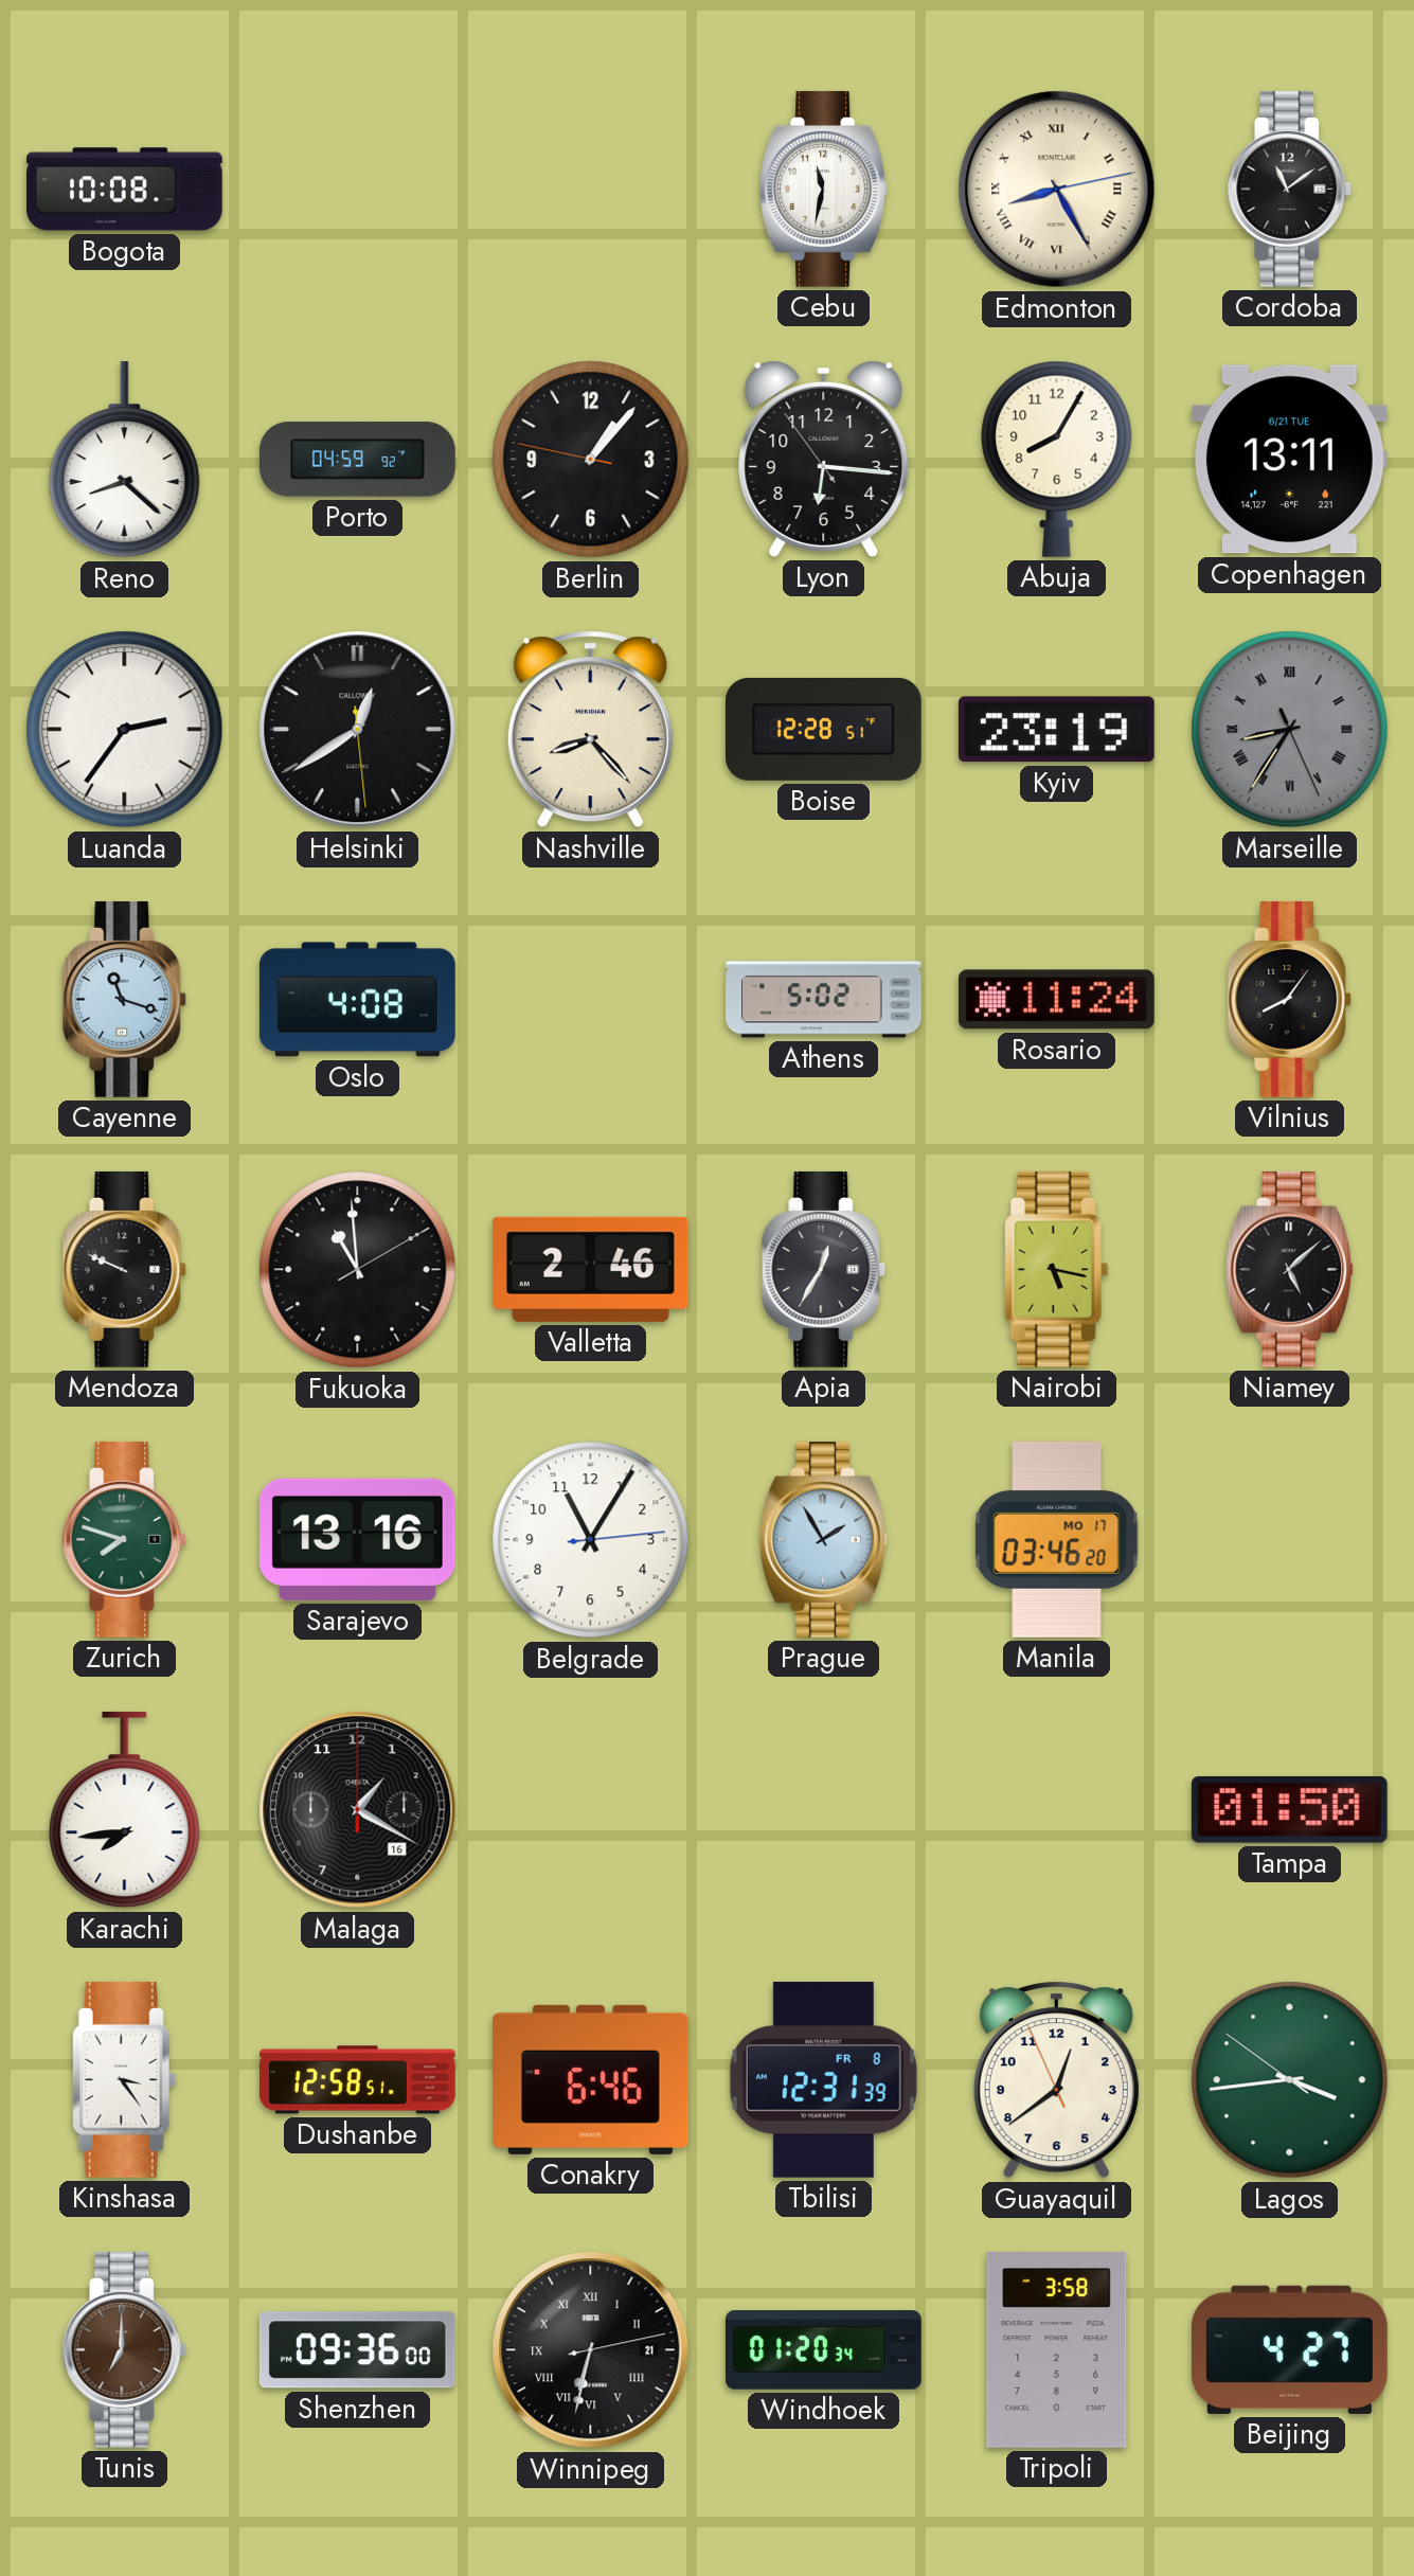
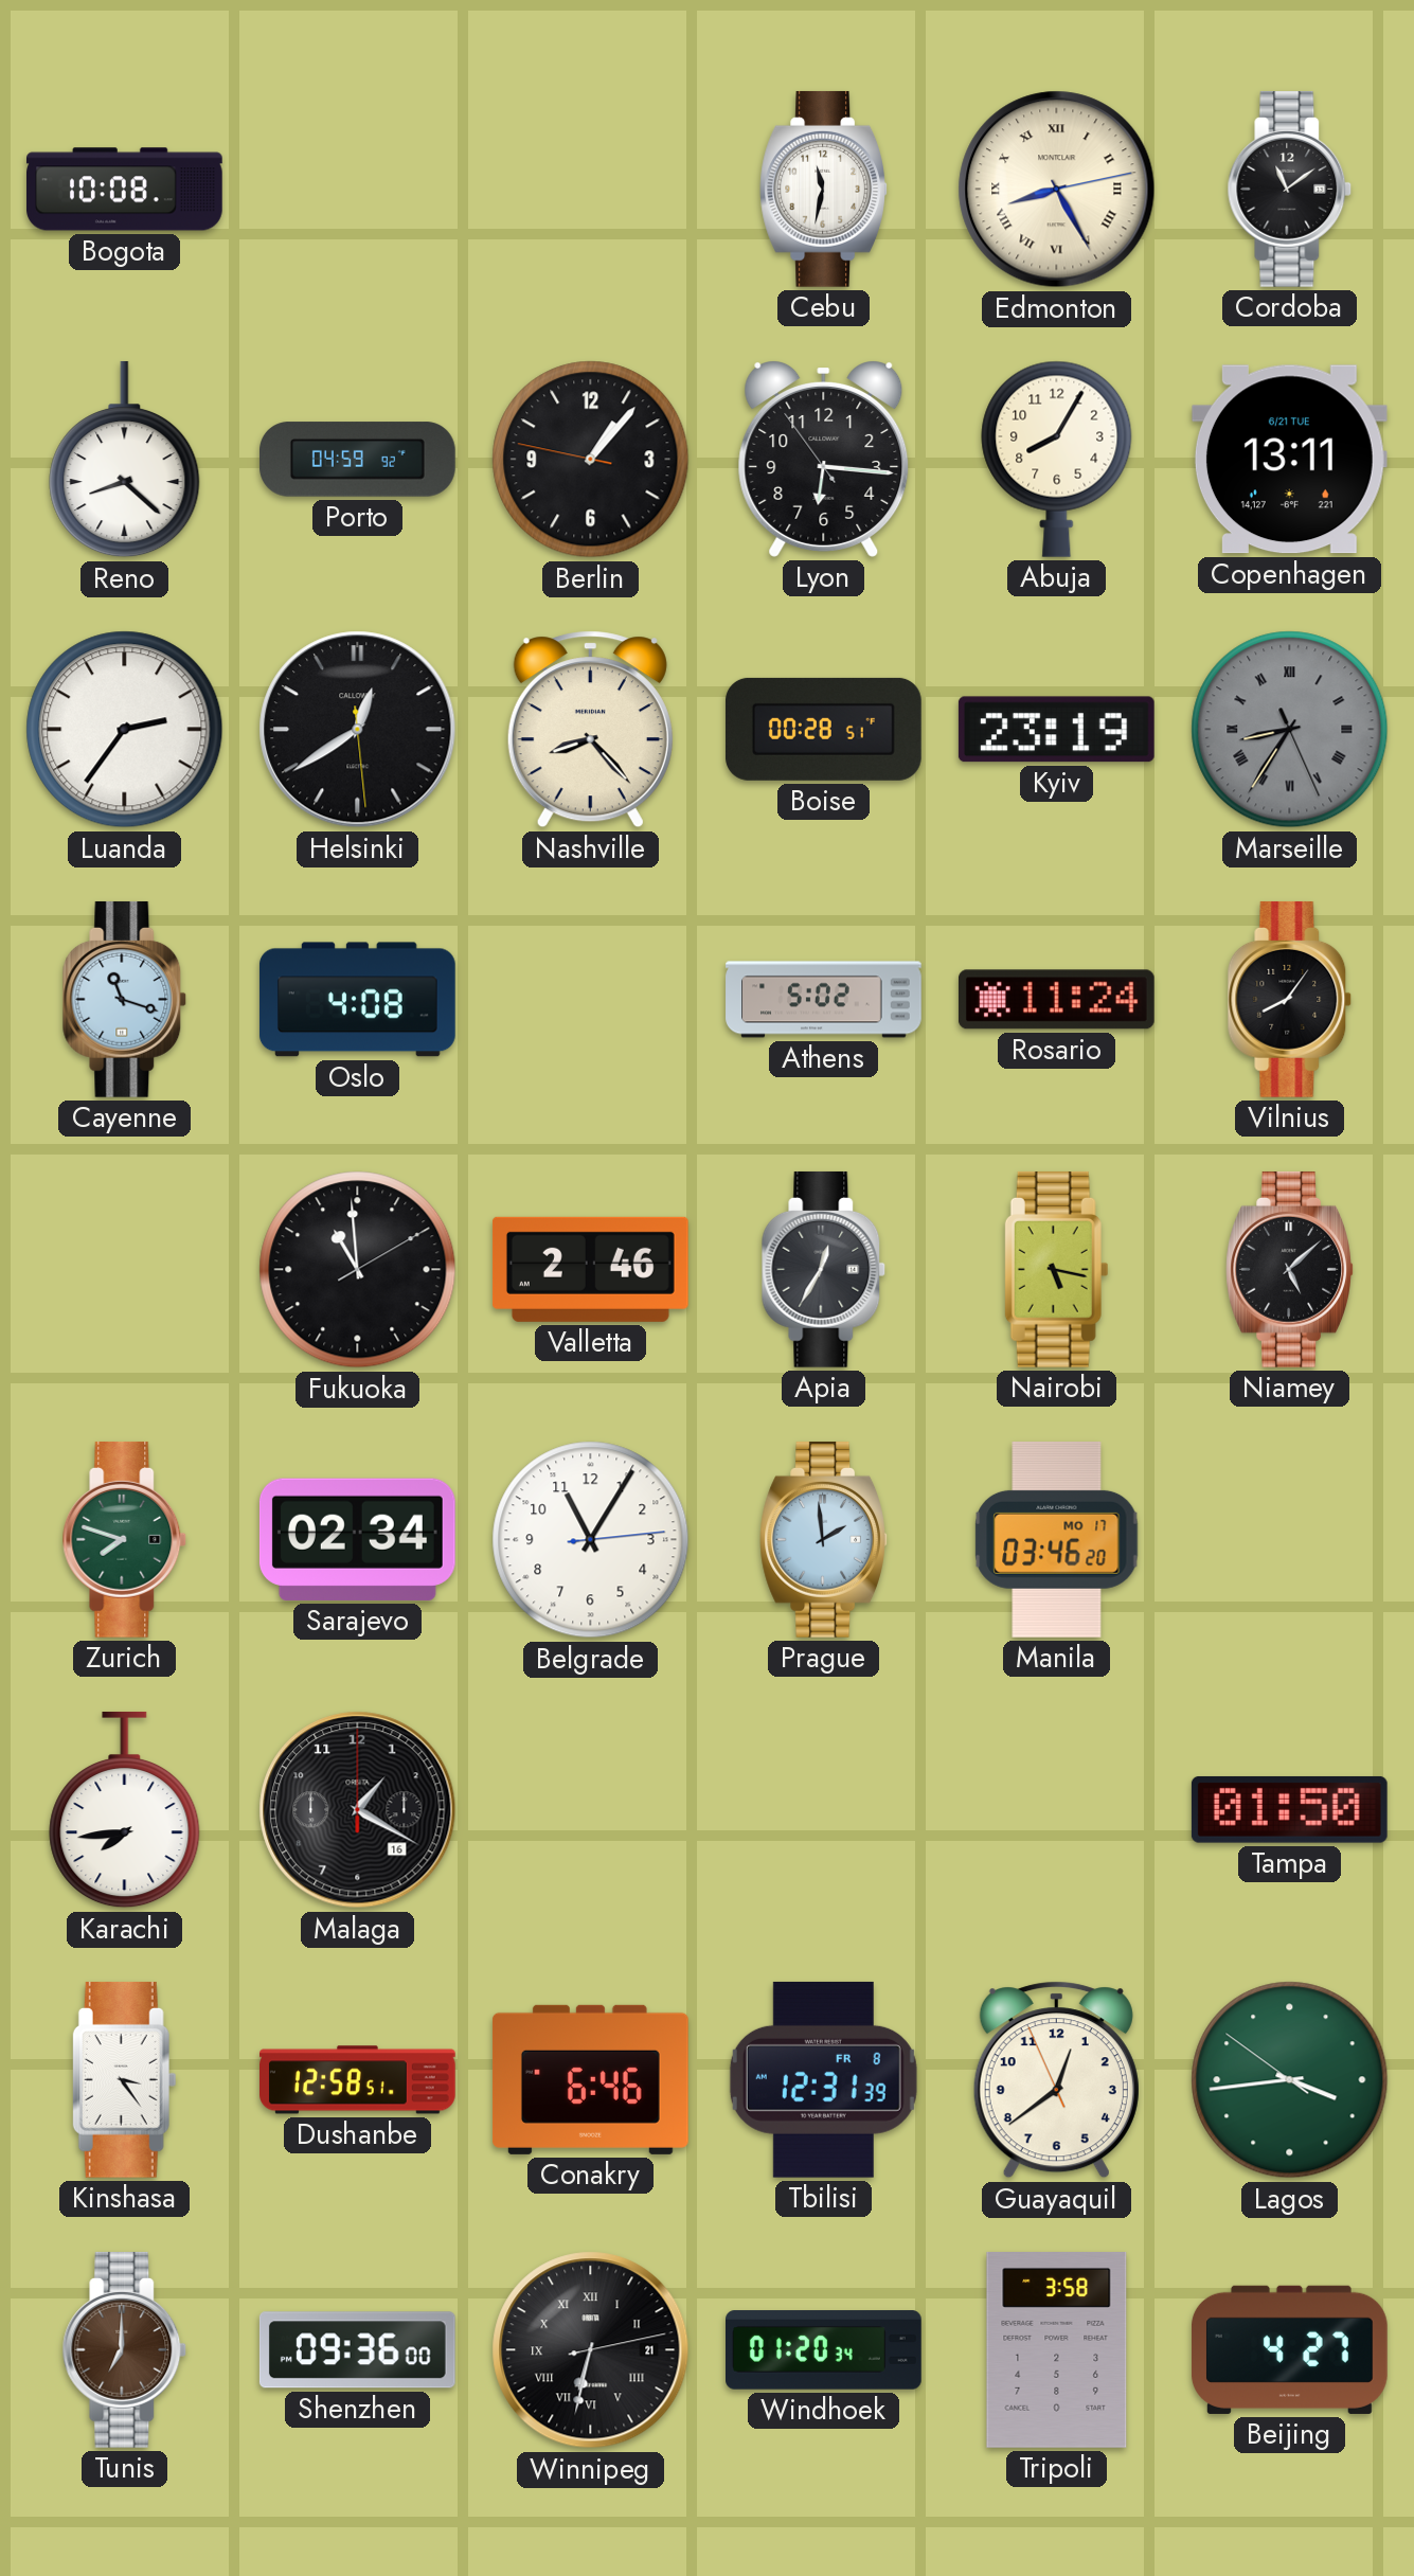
Boise: 12:28 -> 00:28
Mendoza: 9:49 -> none
Sarajevo: 13:16 -> 02:34
Prague: 1:55 -> 1:59
